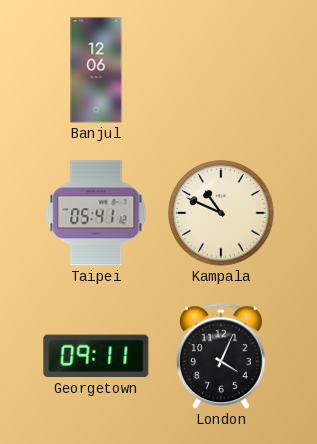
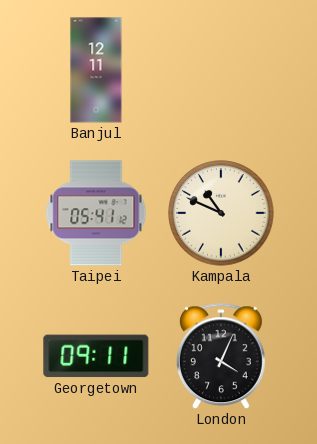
Banjul: 12:06 -> 12:11
